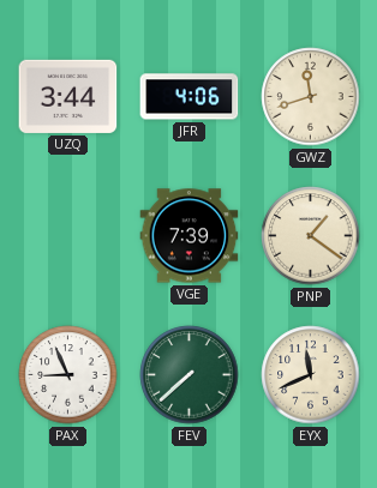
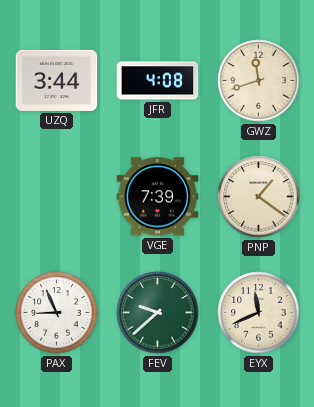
JFR: 4:06 -> 4:08
FEV: 7:38 -> 9:38
